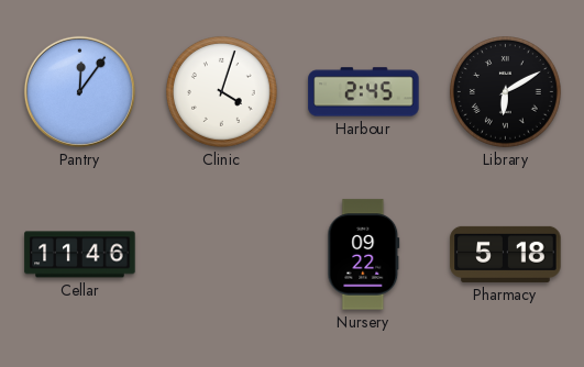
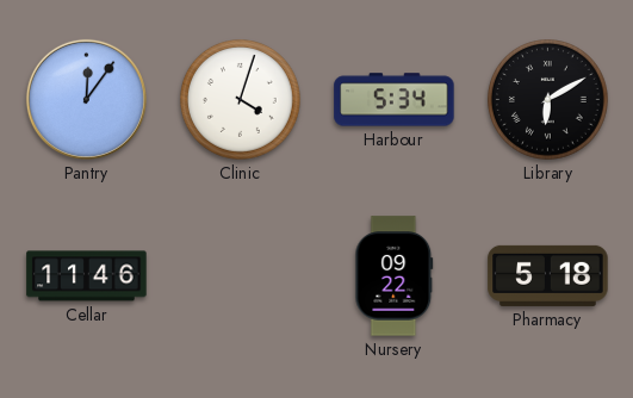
Harbour: 2:45 -> 5:34
